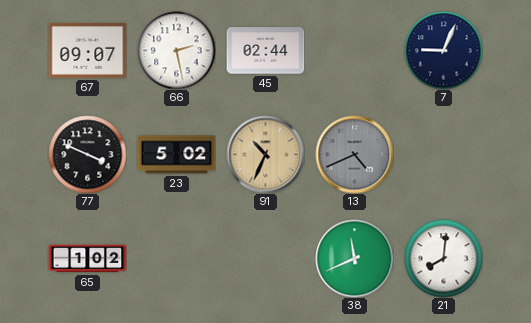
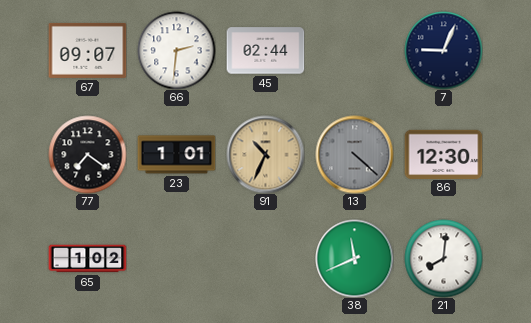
66: 2:28 -> 2:31
77: 3:49 -> 7:21
23: 5:02 -> 1:01
13: 4:41 -> 4:22
86: none -> 12:30
